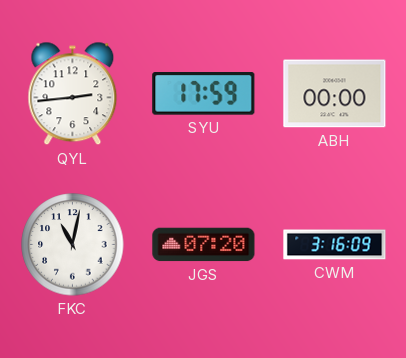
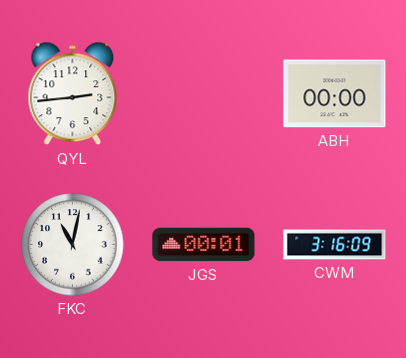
SYU: 17:59 -> none
JGS: 07:20 -> 00:01
